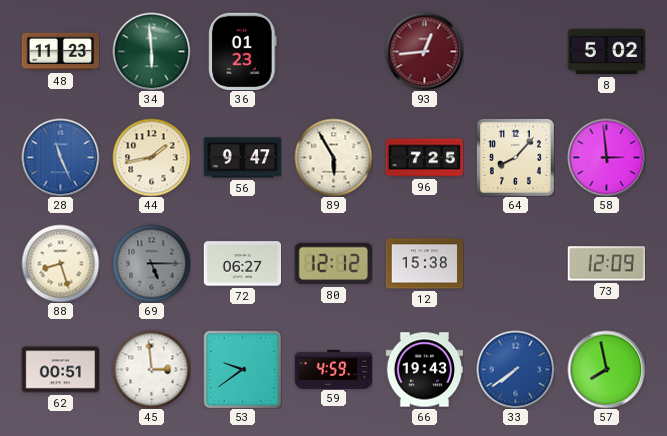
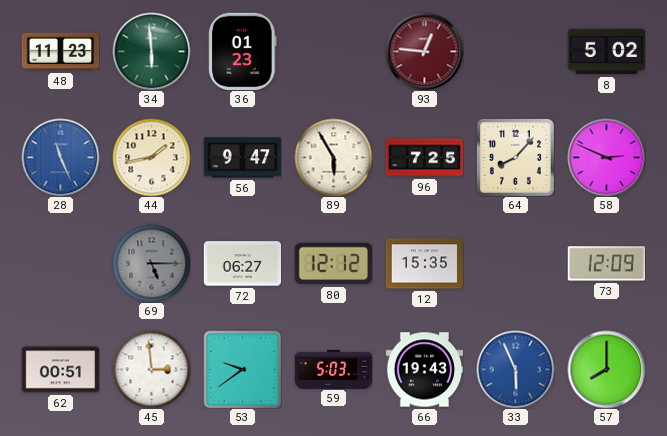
93: 12:44 -> 12:46
58: 2:59 -> 2:49
88: 8:27 -> none
12: 15:38 -> 15:35
59: 4:59 -> 5:03
33: 7:39 -> 5:56
57: 7:58 -> 8:00
